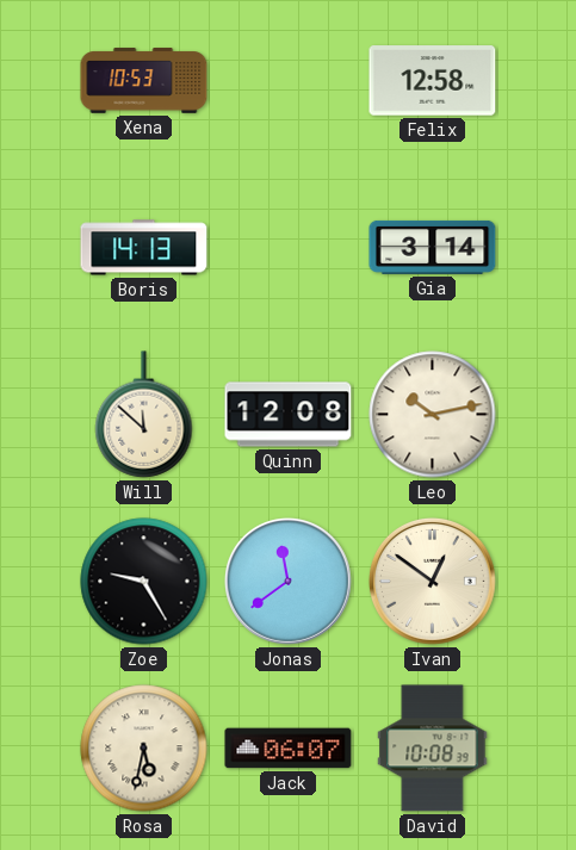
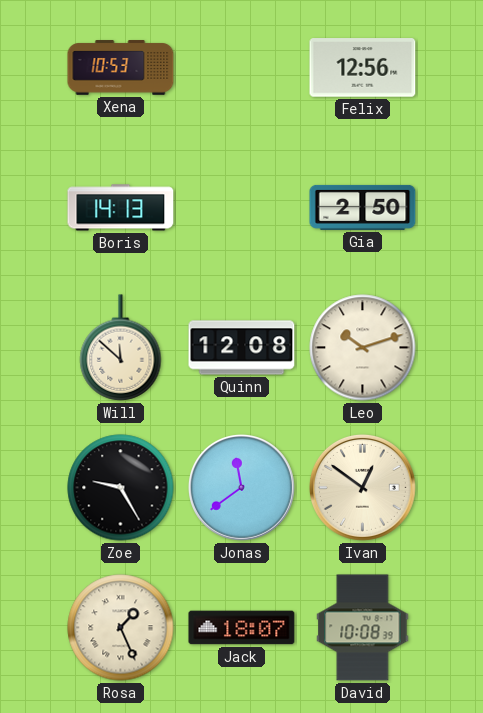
Felix: 12:58 -> 12:56
Gia: 3:14 -> 2:50
Leo: 10:13 -> 10:12
Rosa: 5:32 -> 1:26
Jack: 06:07 -> 18:07
